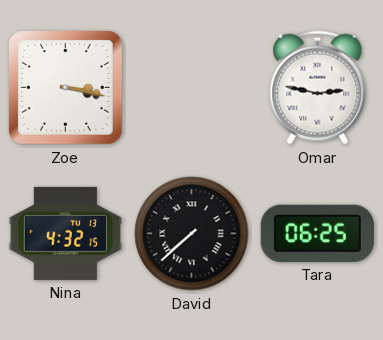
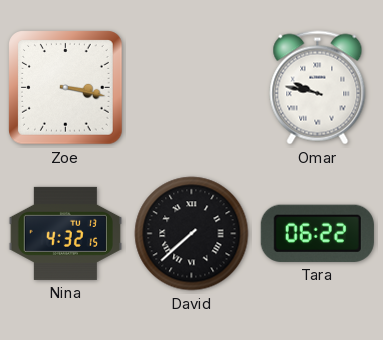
Omar: 2:47 -> 9:47
Tara: 06:25 -> 06:22
